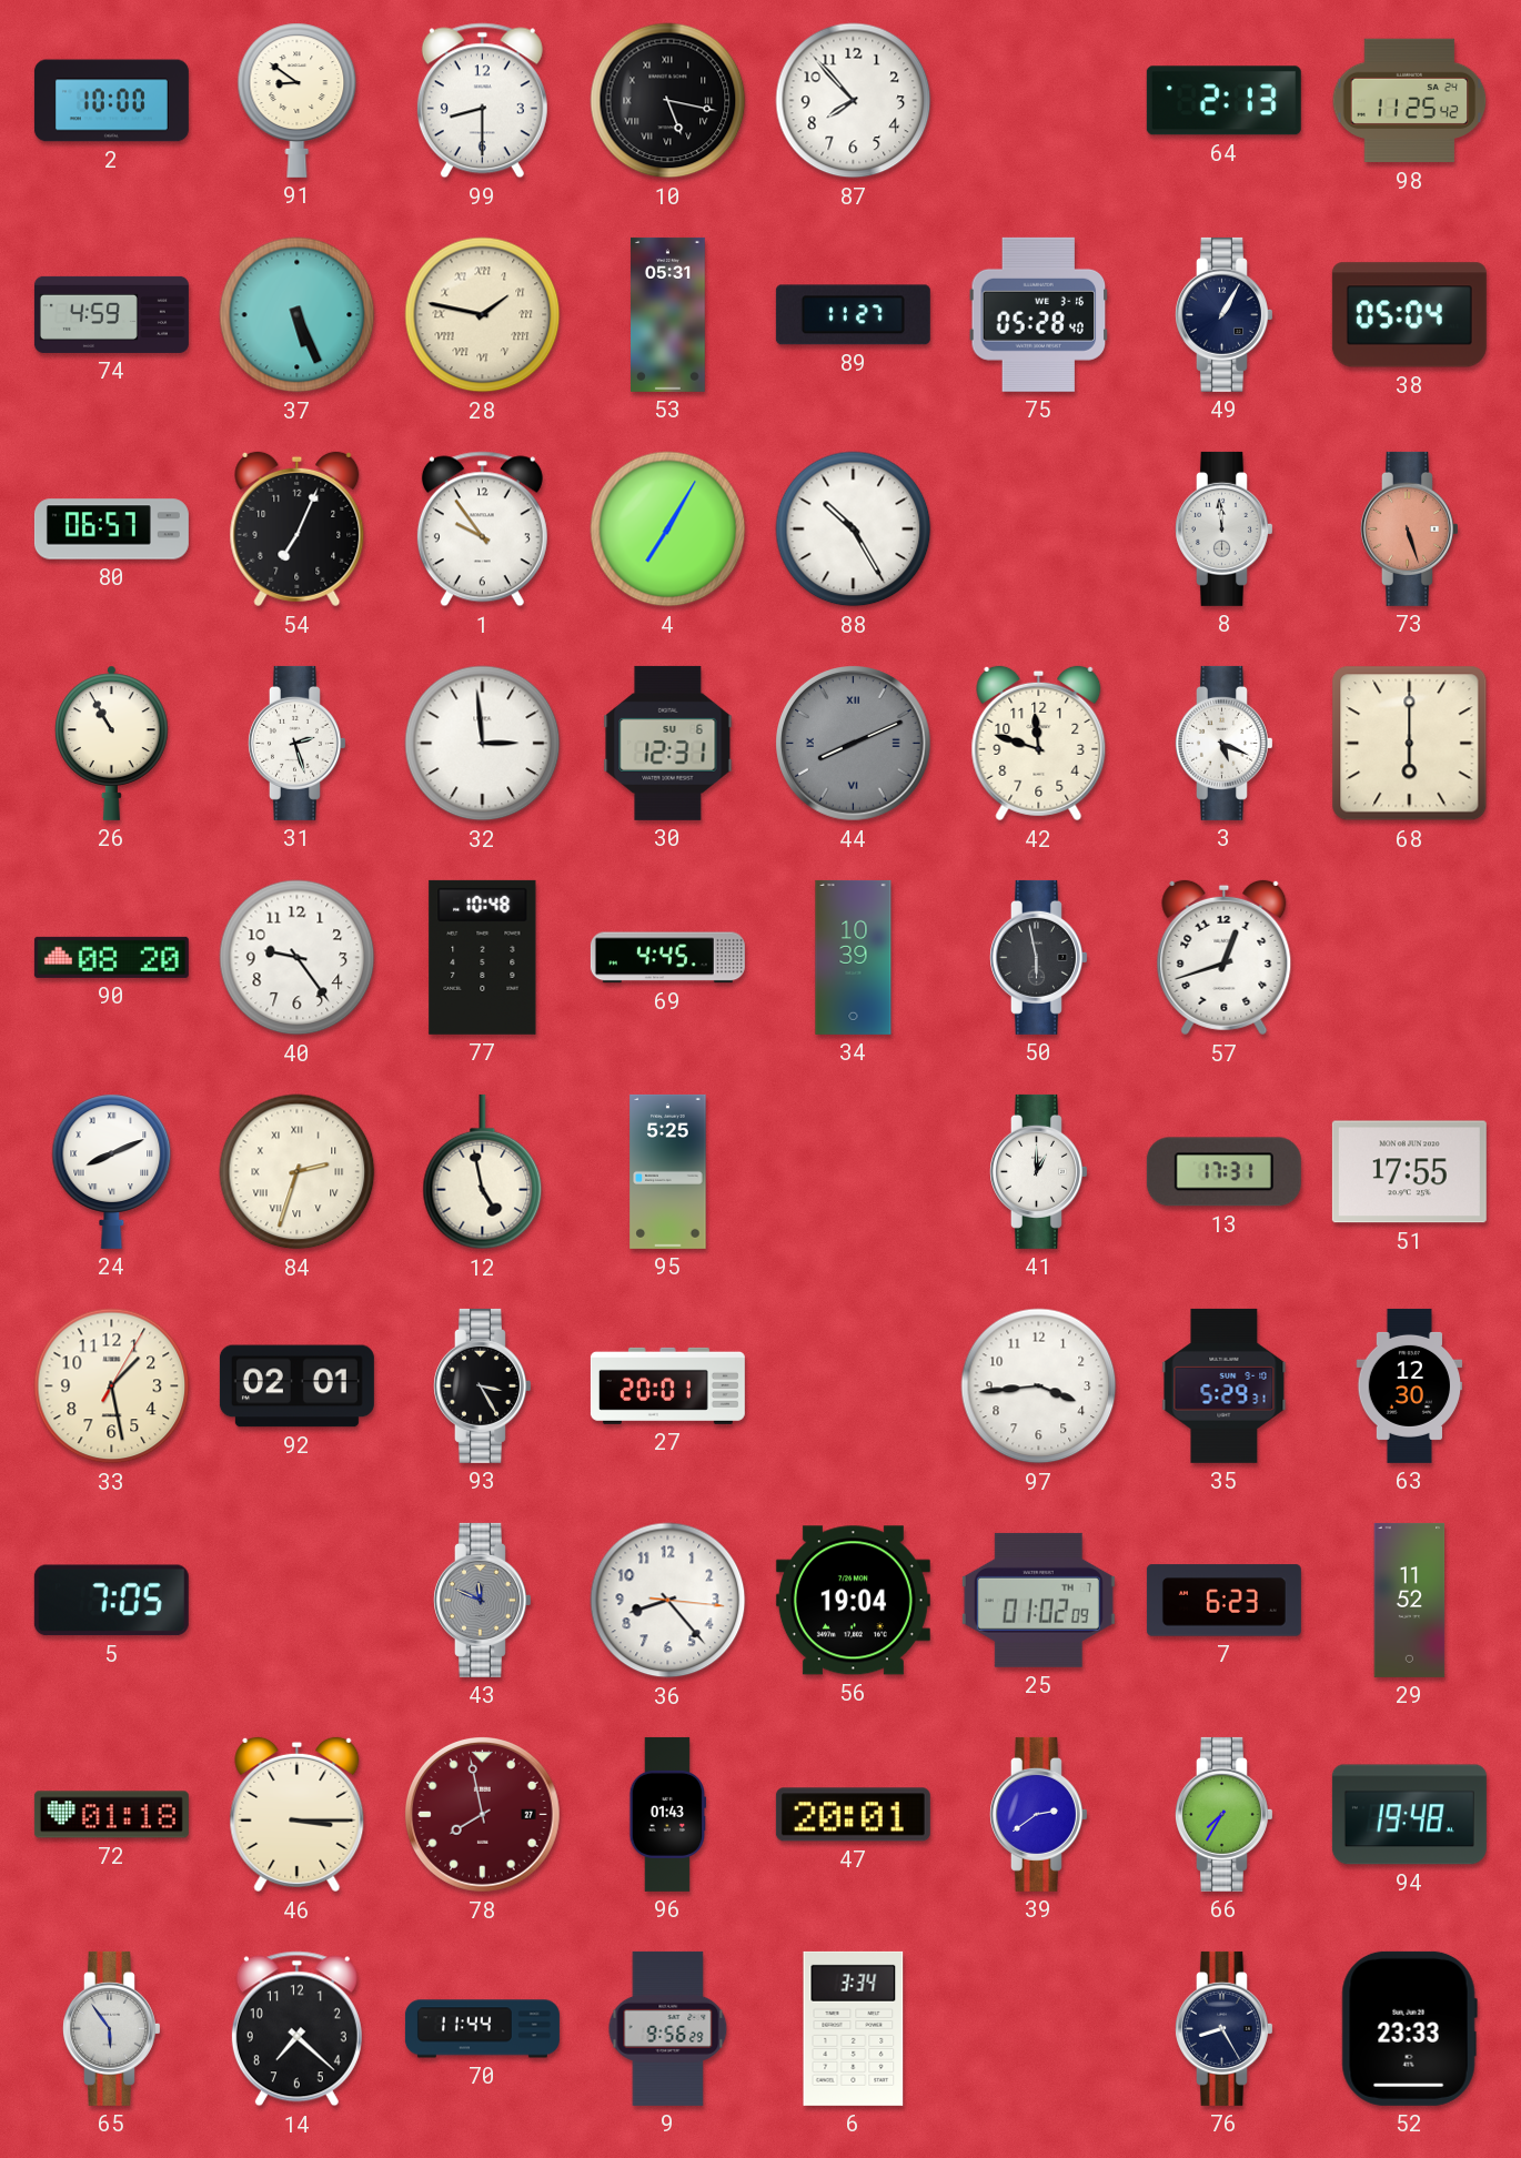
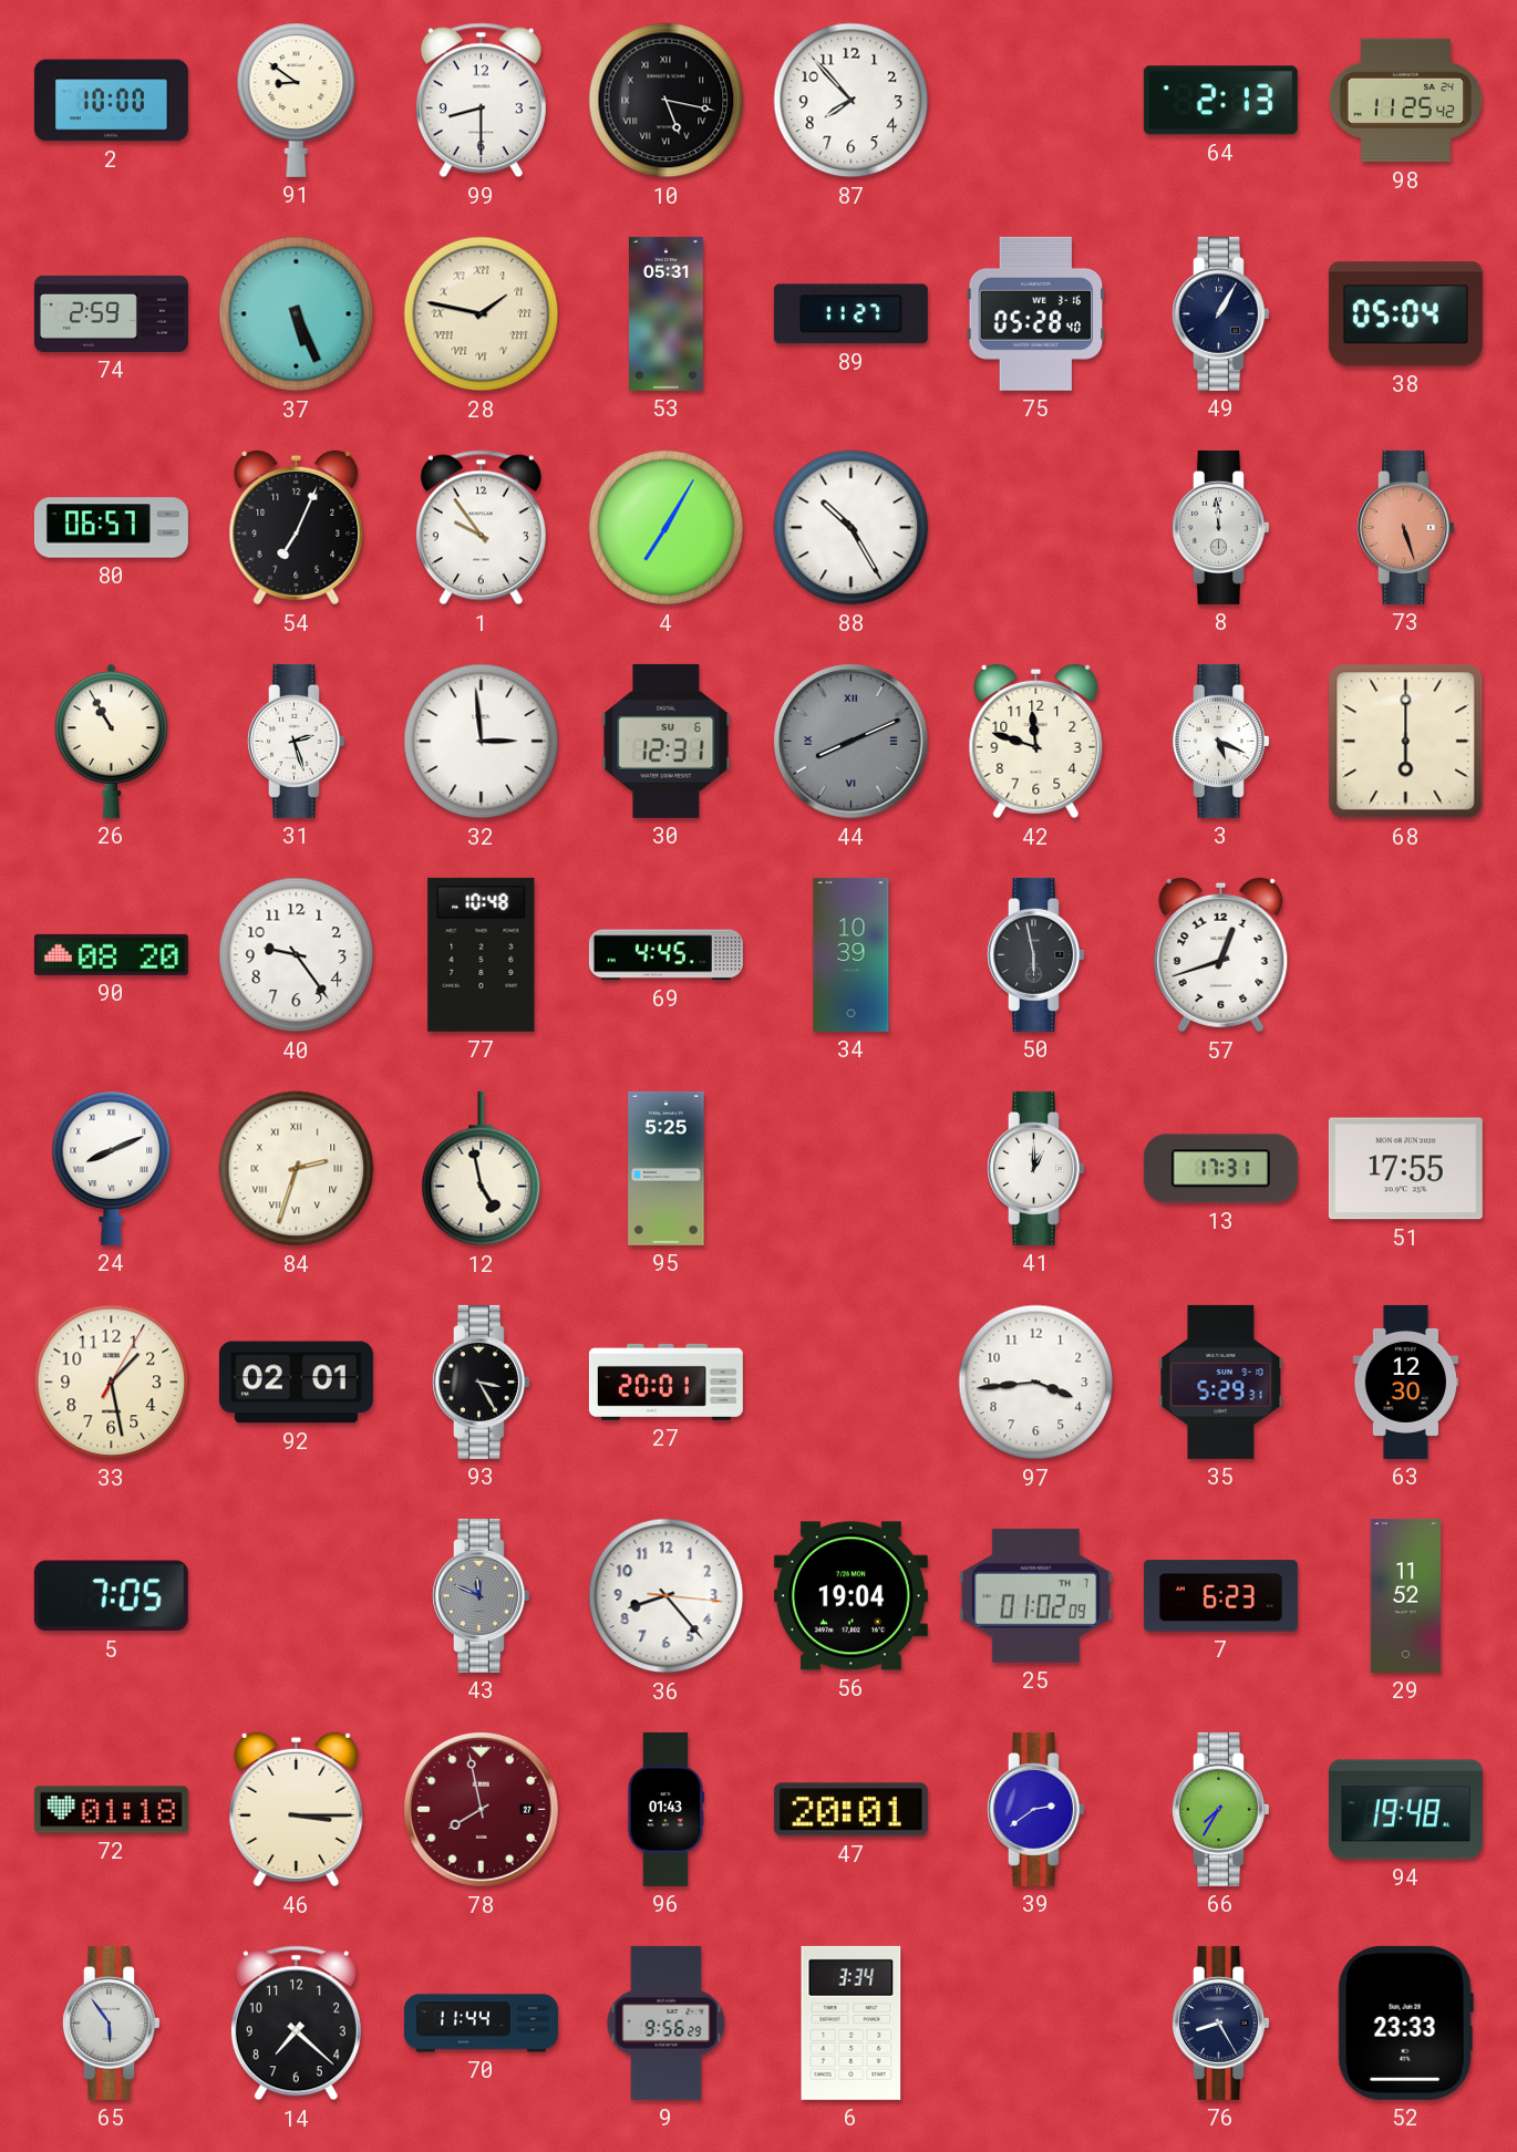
74: 4:59 -> 2:59
